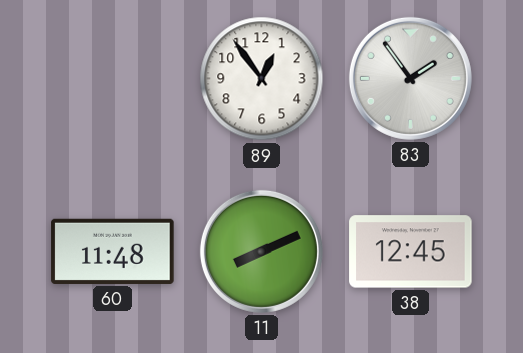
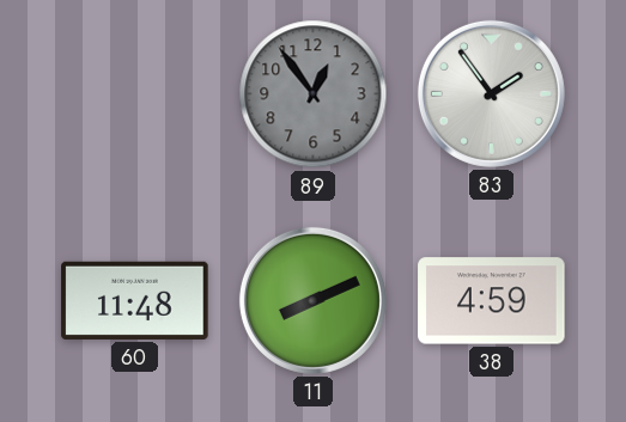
89 dial: white -> grey
38: 12:45 -> 4:59
